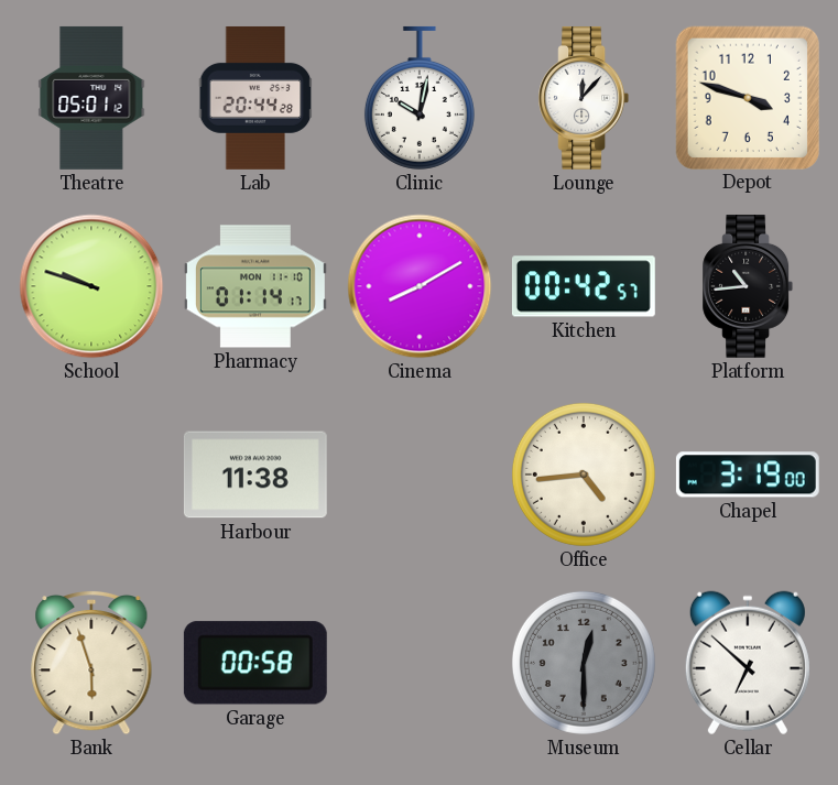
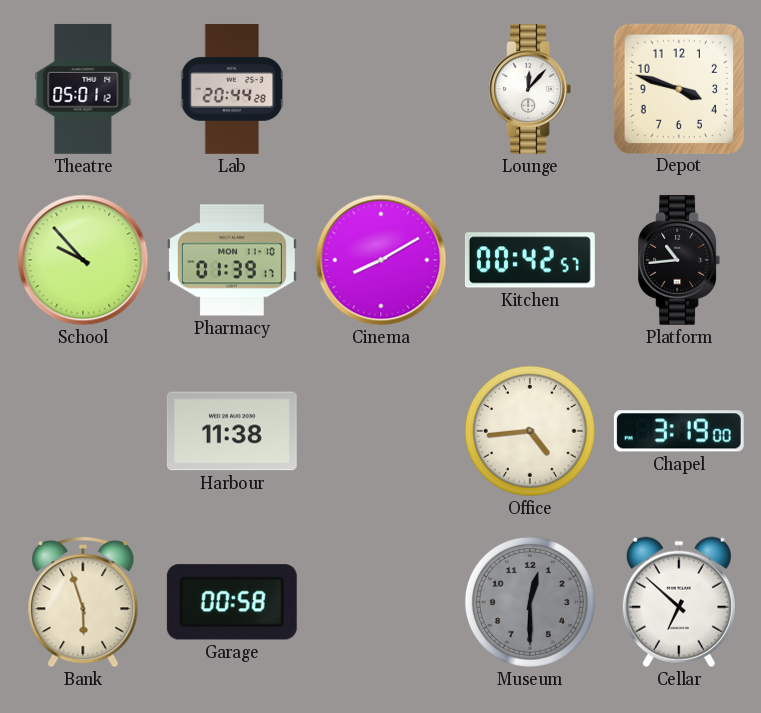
Clinic: 10:02 -> none
School: 9:48 -> 9:53
Pharmacy: 01:14 -> 01:39
